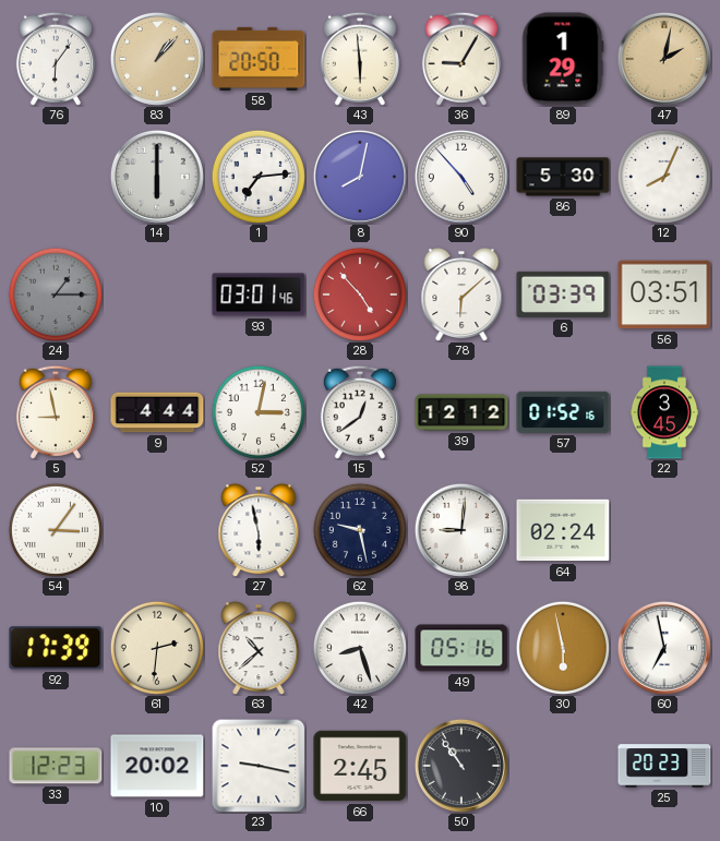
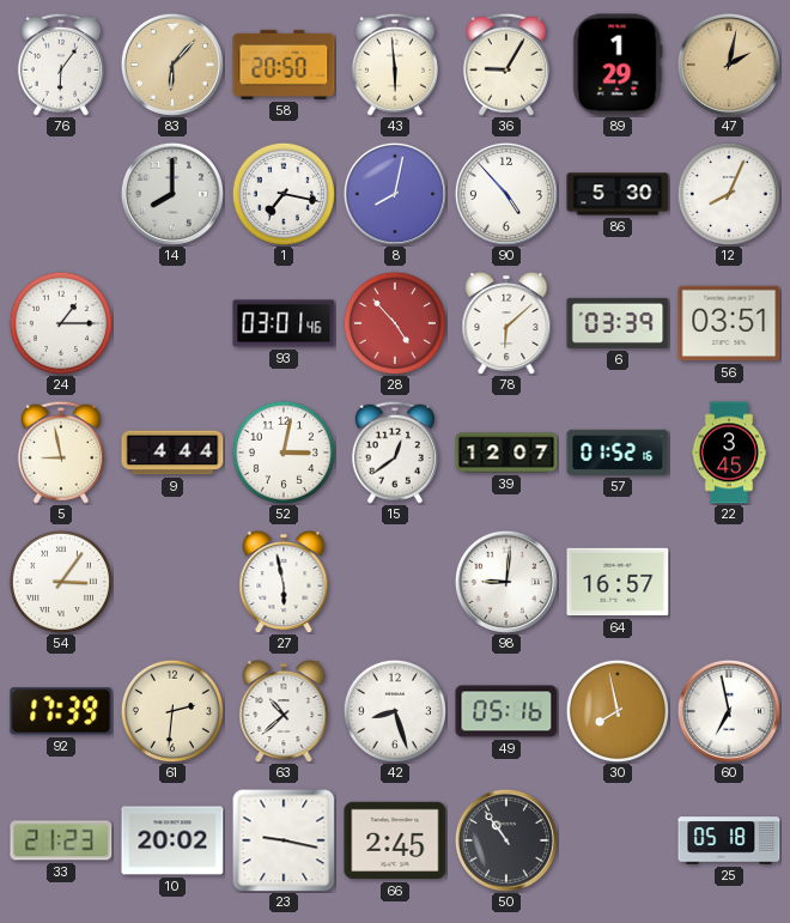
83: 1:07 -> 6:07
14: 6:00 -> 8:00
1: 7:14 -> 7:17
24 dial: grey -> white
39: 12:12 -> 12:07
62: 9:28 -> none
64: 02:24 -> 16:57
30: 5:58 -> 7:58
33: 12:23 -> 21:23
25: 20:23 -> 05:18
